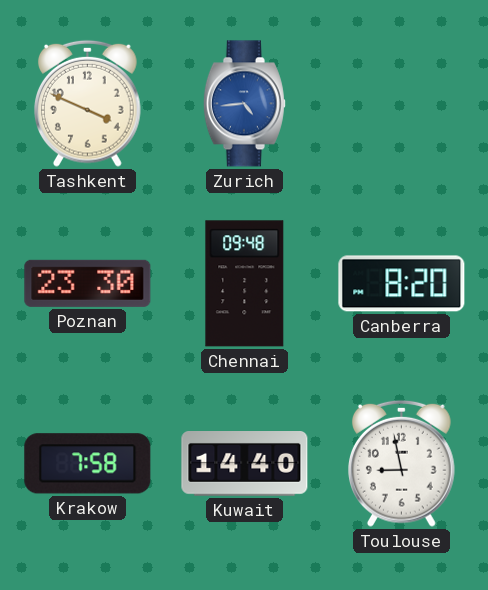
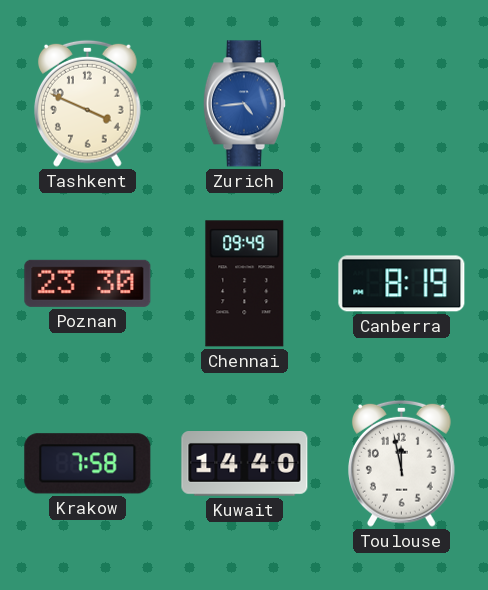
Chennai: 09:48 -> 09:49
Canberra: 8:20 -> 8:19
Toulouse: 8:58 -> 11:58
